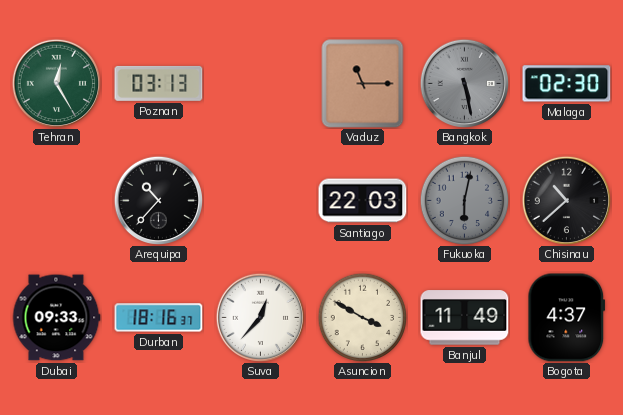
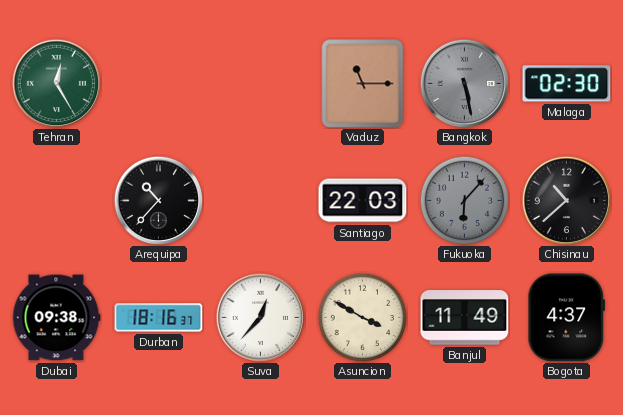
Poznan: 03:13 -> none
Fukuoka: 6:02 -> 6:07
Dubai: 09:33 -> 09:38
